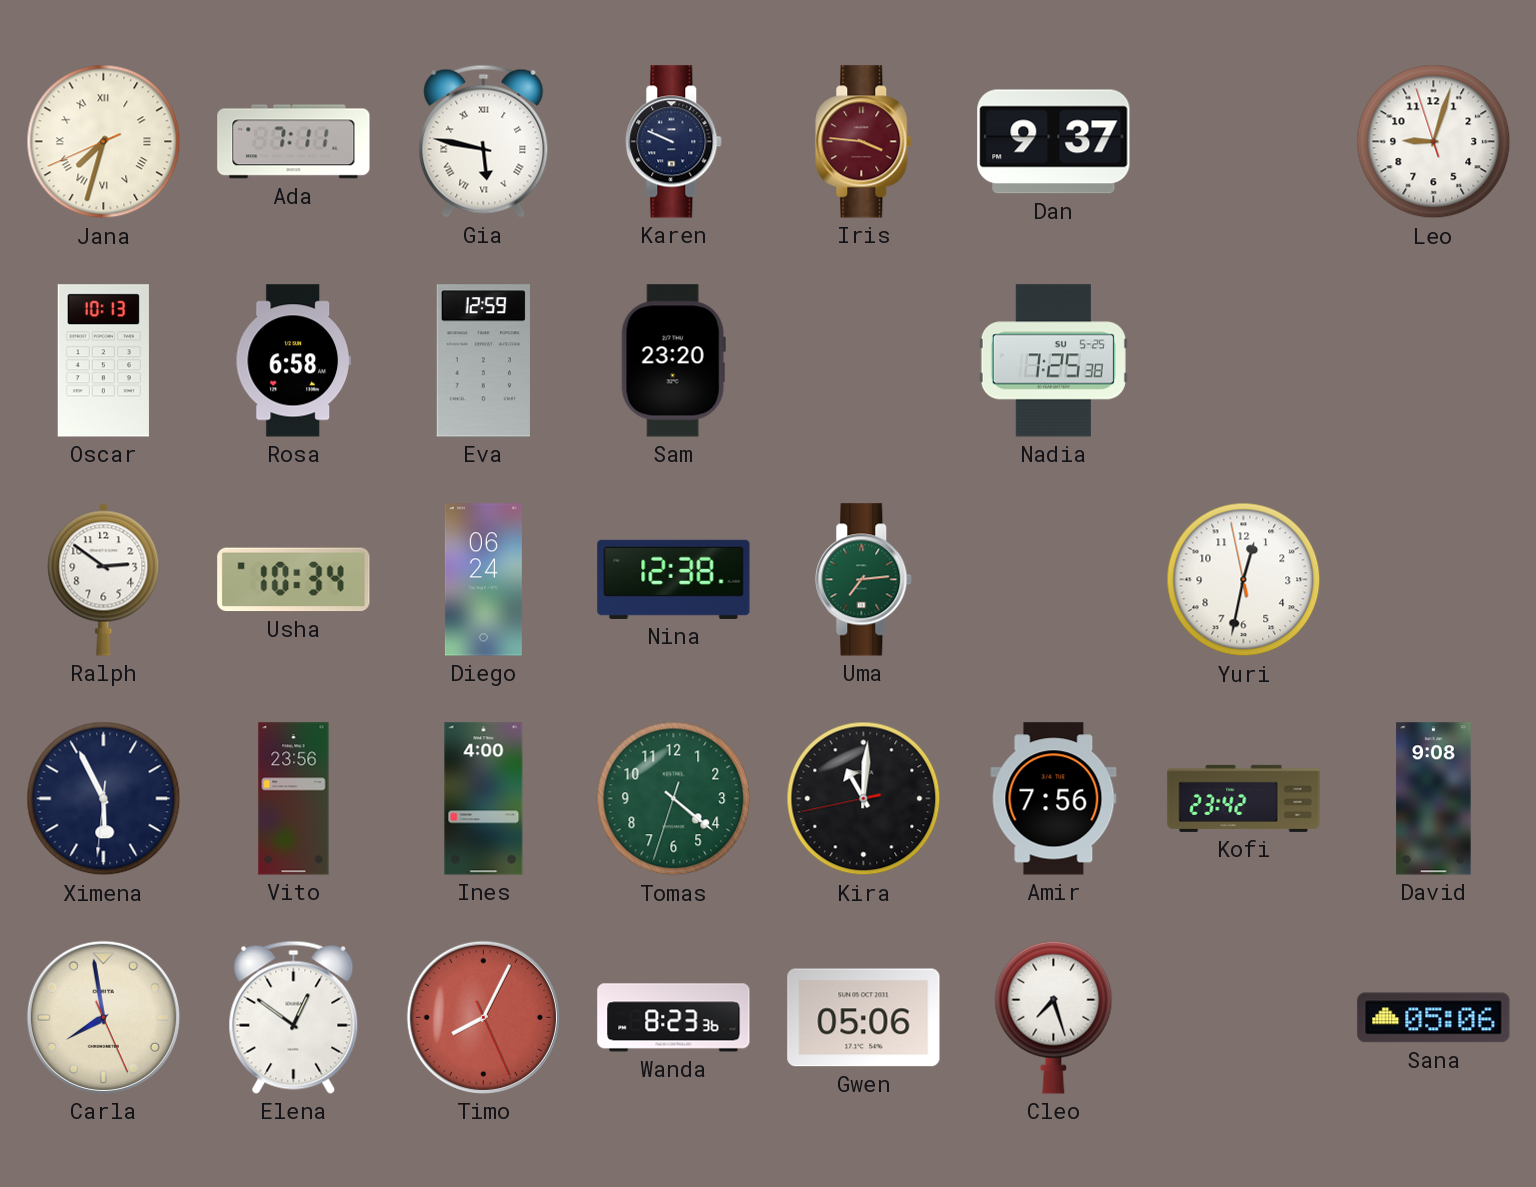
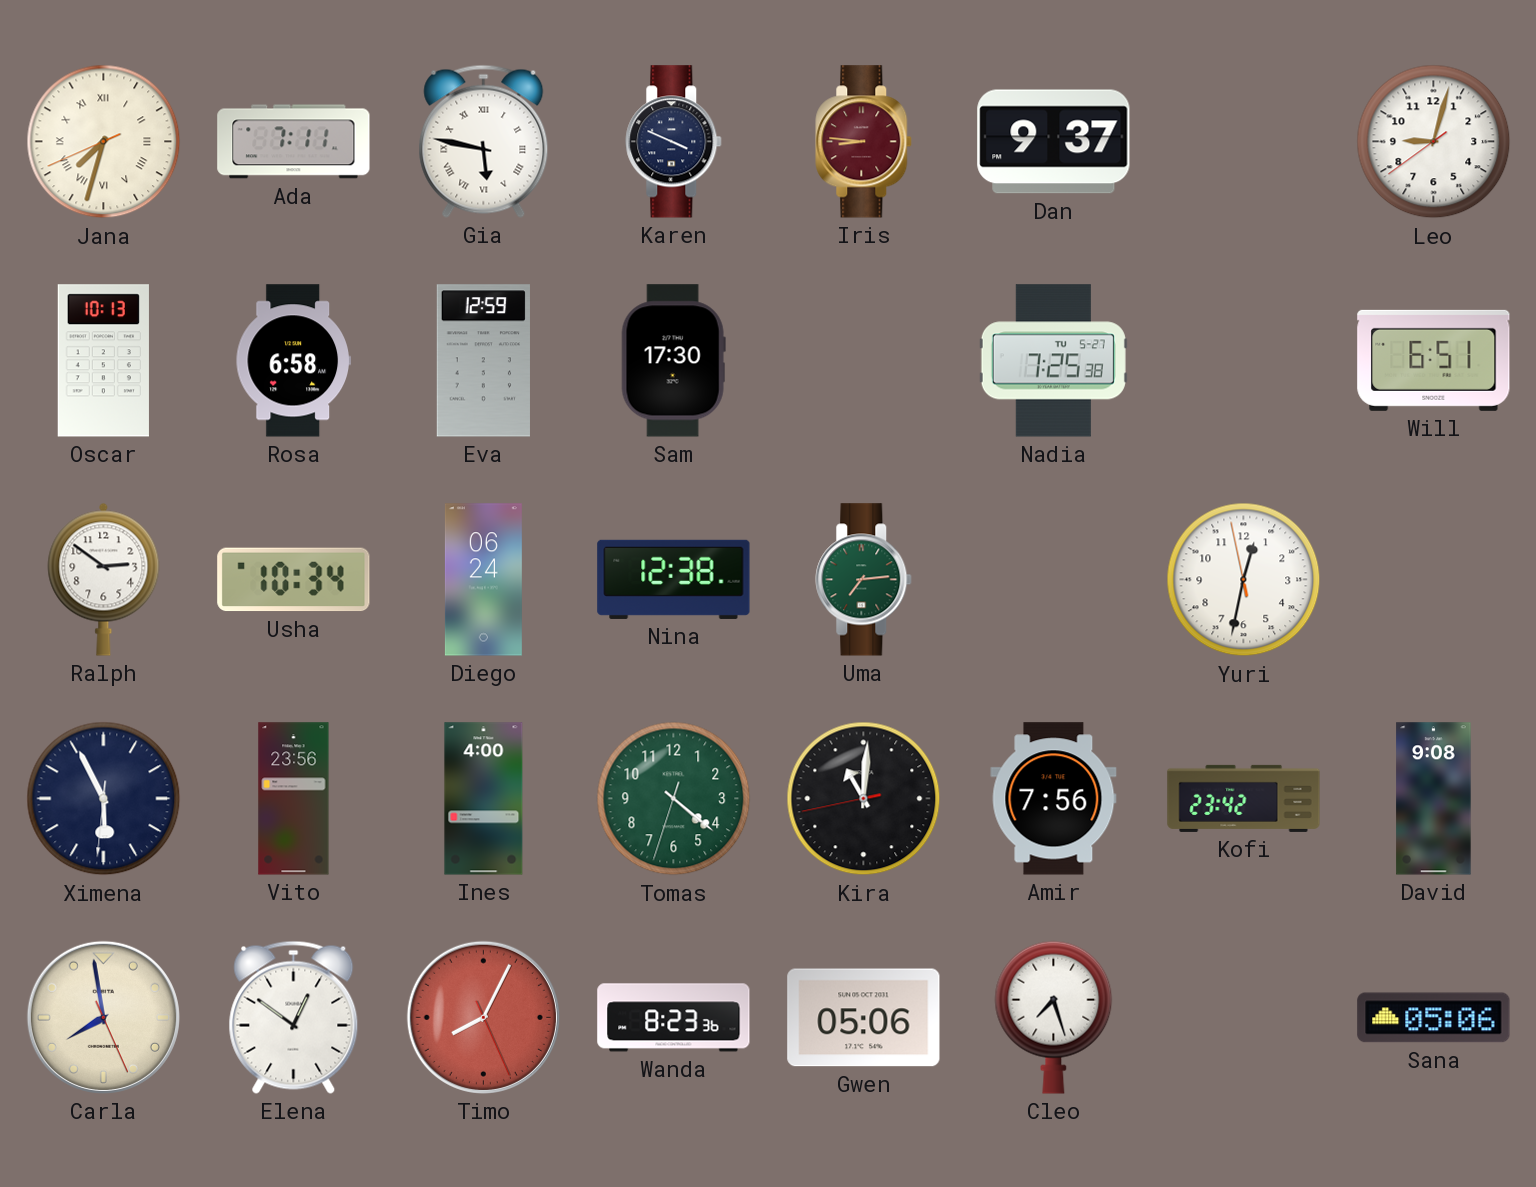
Karen: 9:49 -> 3:49
Iris: 3:46 -> 8:46
Leo: 9:02:57 -> 9:02:39
Sam: 23:20 -> 17:30
Nadia date: SU 5-25 -> TU 5-27
Will: none -> 6:51
